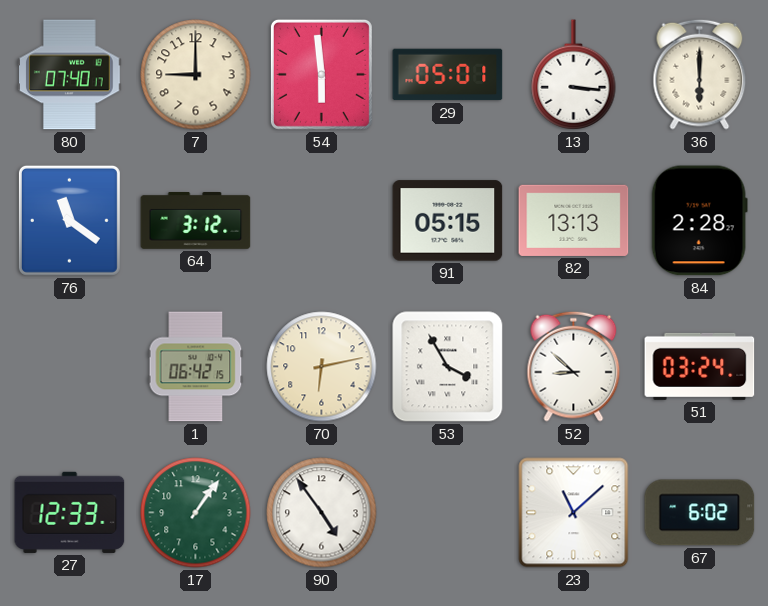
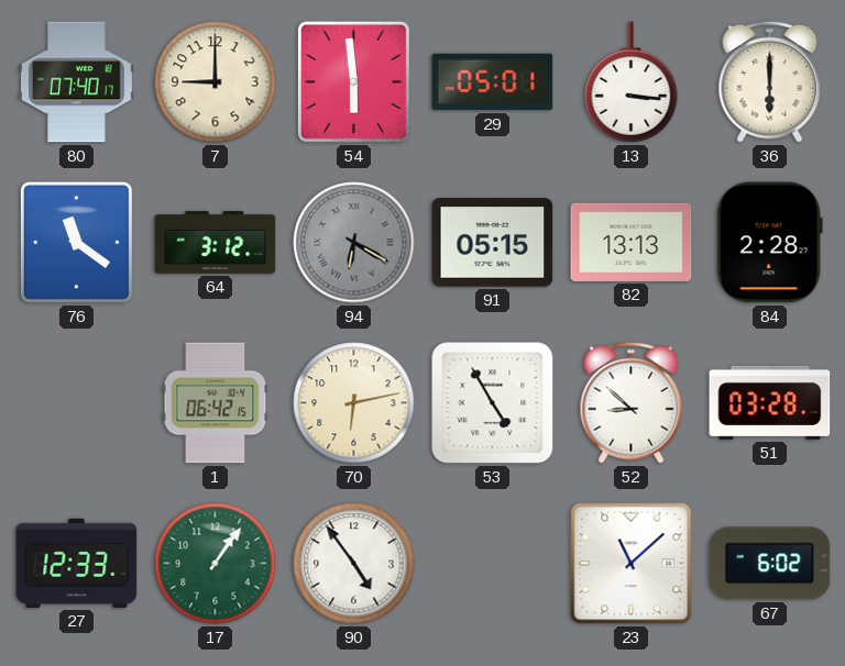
94: none -> 6:20
53: 3:55 -> 4:55
51: 03:24 -> 03:28
